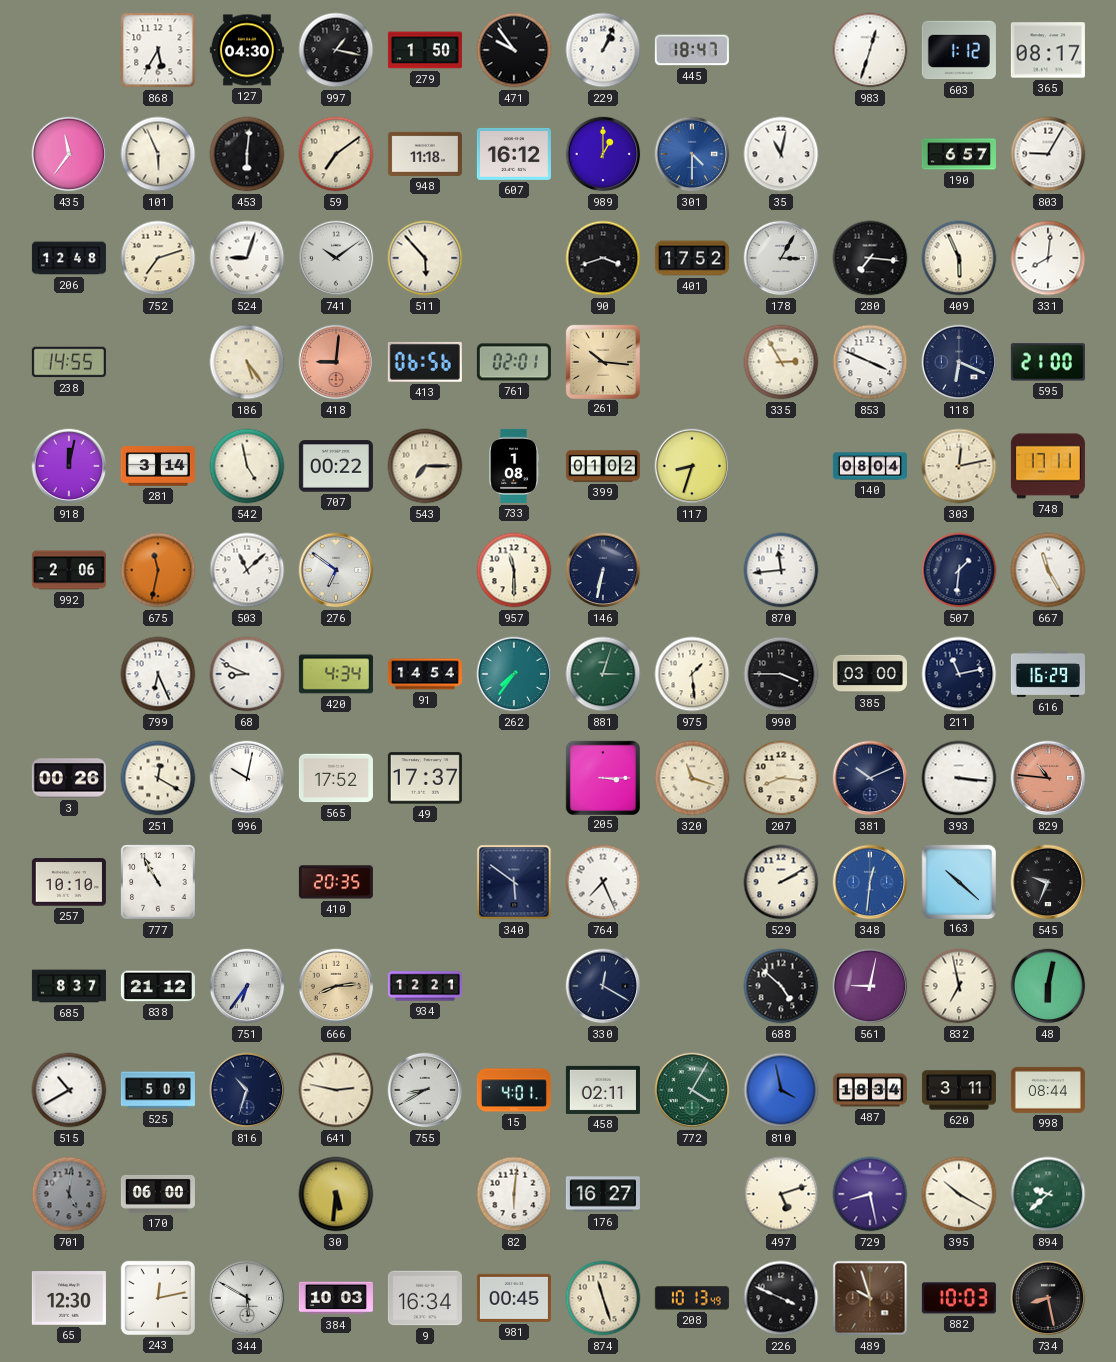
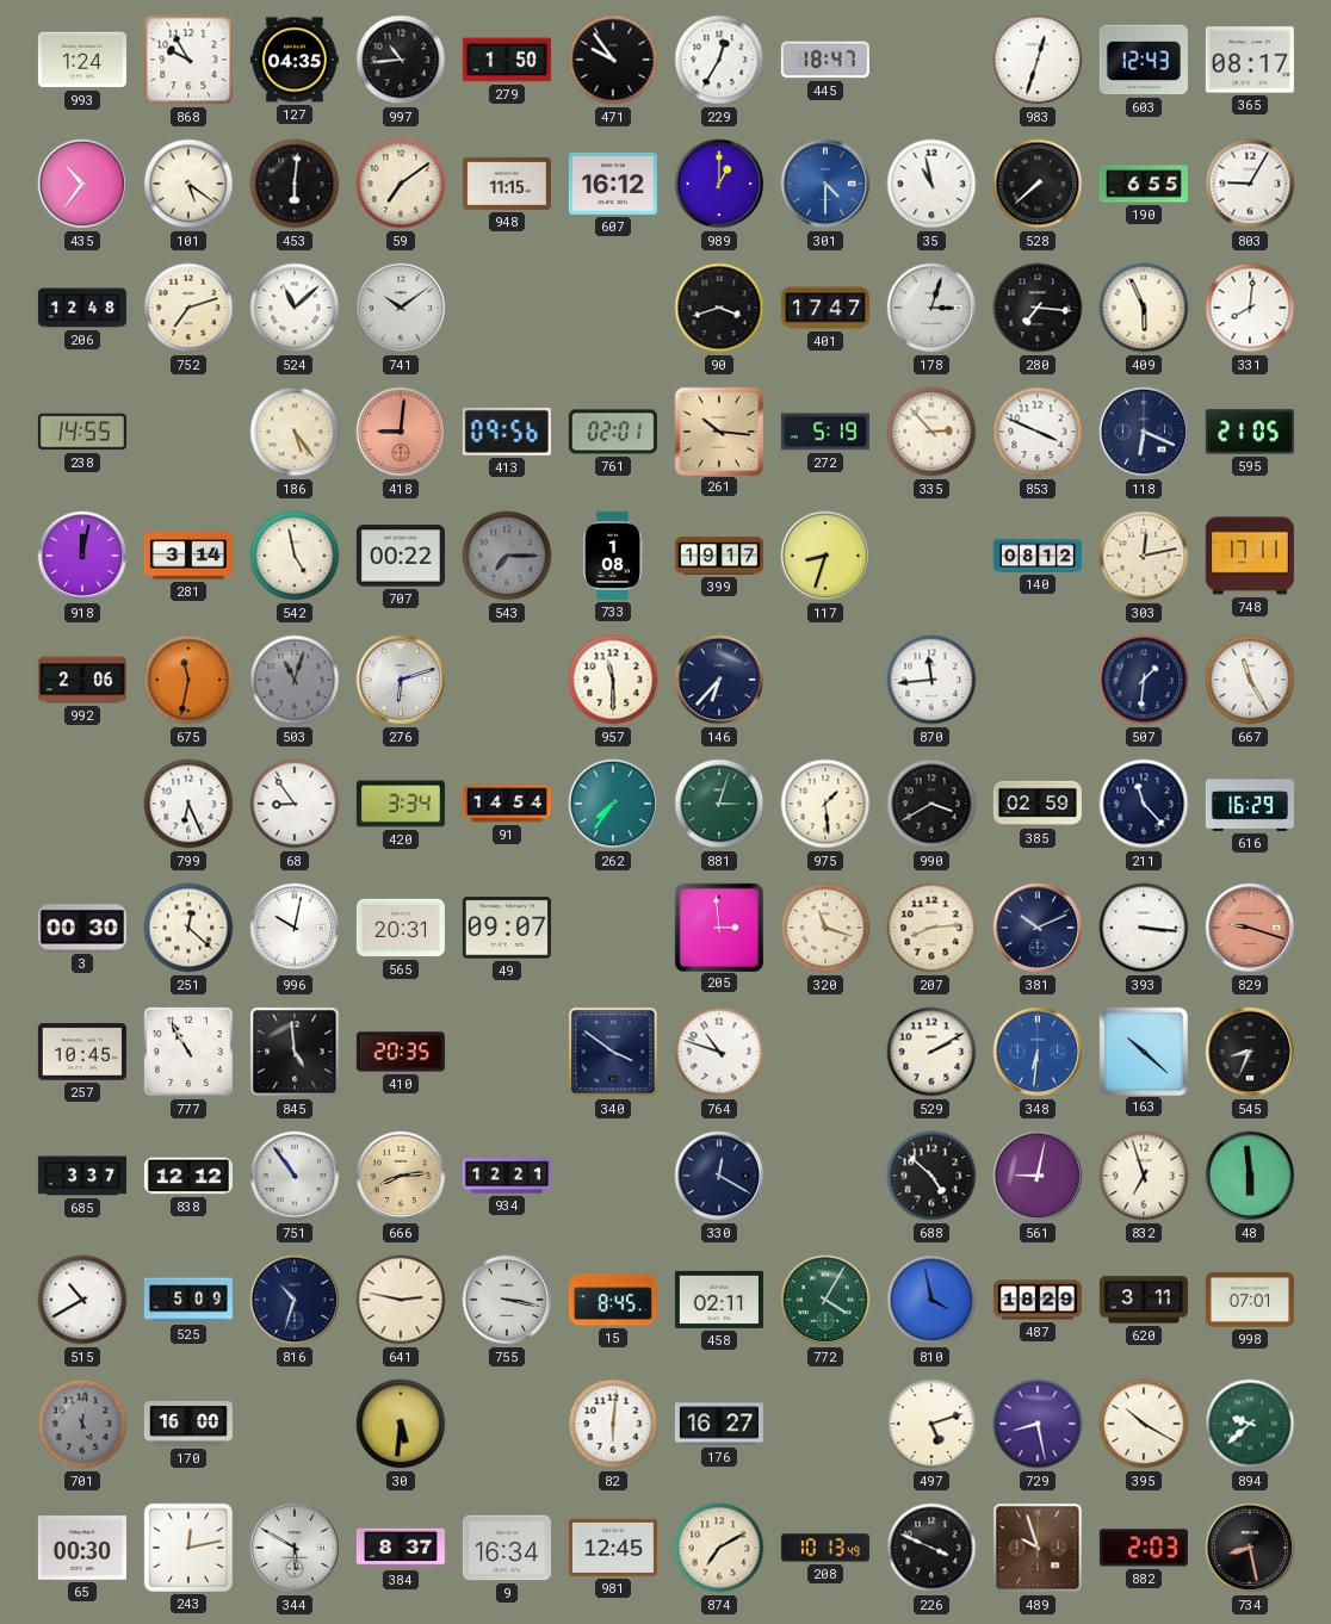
993: none -> 1:24
868: 5:35 -> 9:55
127: 04:30 -> 04:35
997: 1:17 -> 10:44
229: 1:04 -> 12:35
603: 1:12 -> 12:43
435: 11:36 -> 10:36
101: 5:56 -> 5:21
948: 11:18 -> 11:15
35: 11:02 -> 10:58
528: none -> 7:38
190: 6:57 -> 6:55
524: 9:03 -> 11:08
511: 5:53 -> none
401: 17:52 -> 17:47
178: 3:05 -> 3:03
413: 06:56 -> 09:56
272: none -> 5:19
335: 2:55 -> 2:53
595: 21:00 -> 21:05
543 dial: cream -> grey
399: 01:02 -> 19:17
140: 08:04 -> 08:12
503: 11:08 -> 11:03
503 dial: white -> grey
276: 6:51 -> 6:12
146: 6:32 -> 6:37
68: 8:49 -> 8:54
420: 4:34 -> 3:34
990: 3:45 -> 3:40
385: 03:00 -> 02:59
211: 11:13 -> 11:23
3: 00:26 -> 00:30
251: 12:20 -> 12:22
565: 17:52 -> 20:31
49: 17:37 -> 09:07
205: 3:15 -> 2:59
207: 8:16 -> 8:14
829: 10:46 -> 9:18
257: 10:10 -> 10:45
845: none -> 4:59
340: 5:51 -> 3:51
764: 7:26 -> 10:48
348: 12:31 -> 6:31
545: 9:34 -> 8:34
685: 8:37 -> 3:37
838: 21:12 -> 12:12
751: 6:36 -> 10:54
832: 6:58 -> 6:57
48: 6:02 -> 5:59
755: 8:40 -> 3:17
15: 4:01 -> 8:45
487: 18:34 -> 18:29
998: 08:44 -> 07:01
170: 06:00 -> 16:00
65: 12:30 -> 00:30
384: 10:03 -> 8:37
981: 00:45 -> 12:45
874: 11:27 -> 7:10
882: 10:03 -> 2:03
